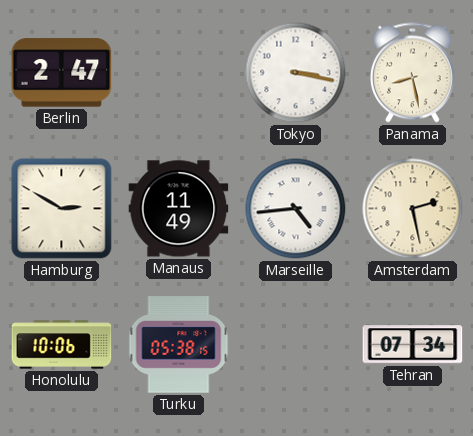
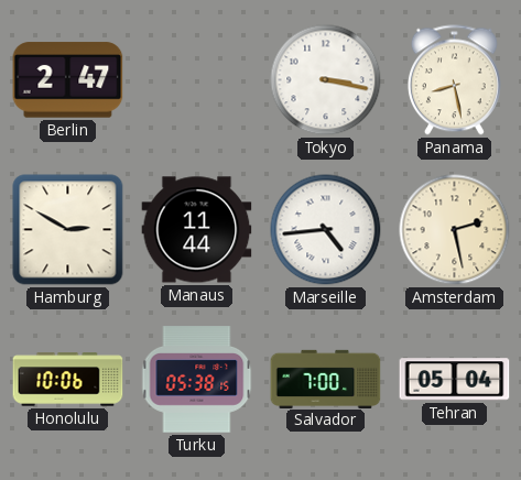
Manaus: 11:49 -> 11:44
Salvador: none -> 7:00
Tehran: 07:34 -> 05:04
